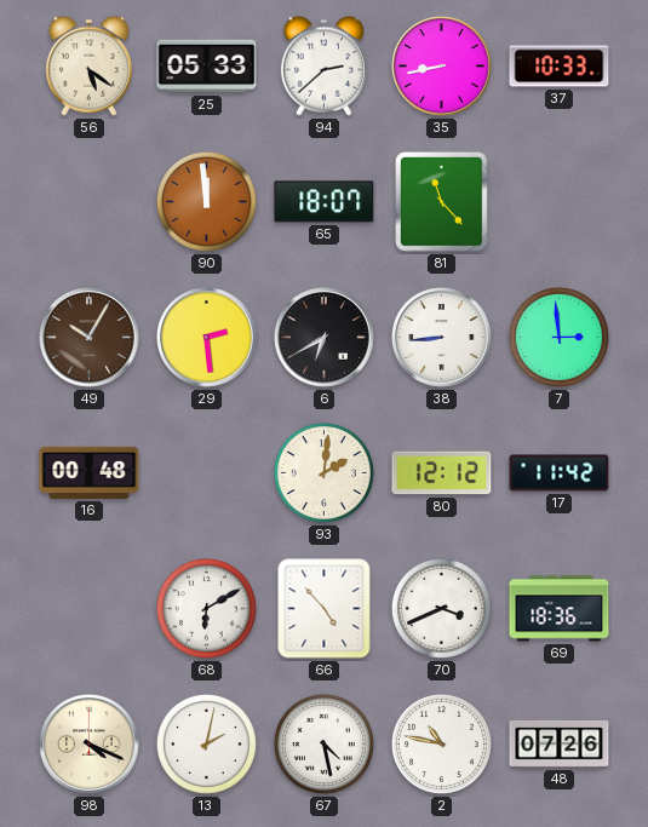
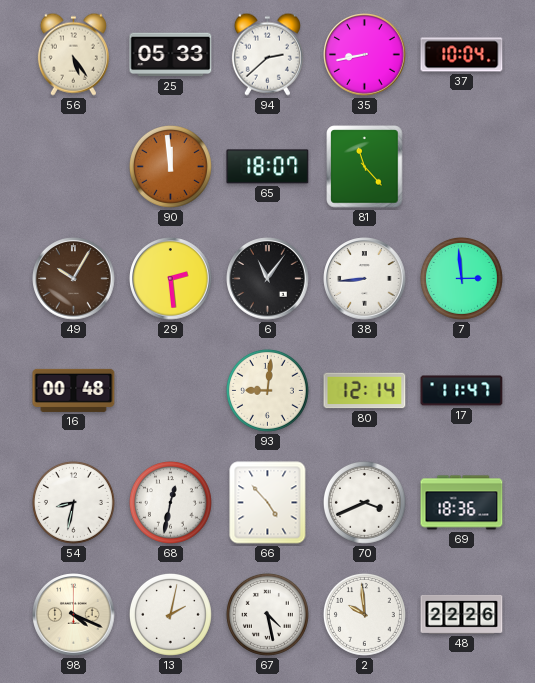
56: 5:21 -> 5:24
37: 10:33 -> 10:04
6: 6:40 -> 11:06
93: 2:01 -> 9:01
80: 12:12 -> 12:14
17: 11:42 -> 11:47
54: none -> 8:32
68: 6:10 -> 12:32
2: 10:47 -> 9:59
48: 07:26 -> 22:26
